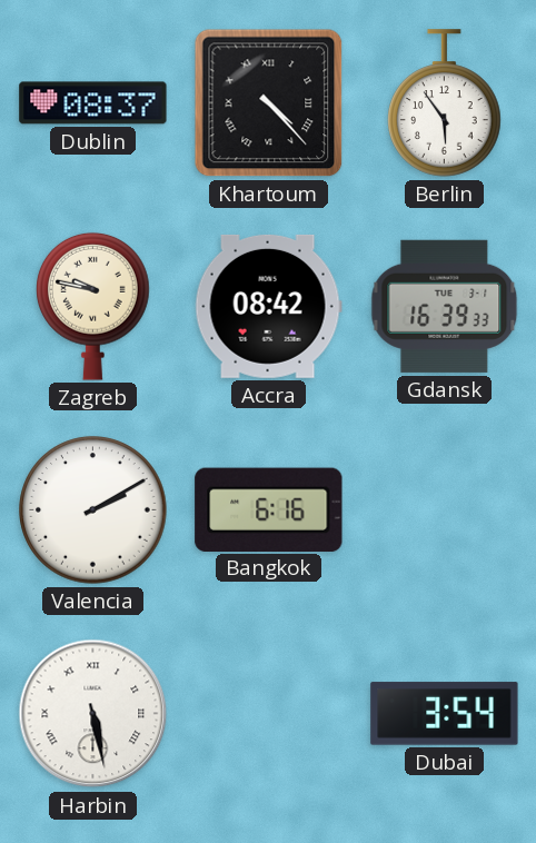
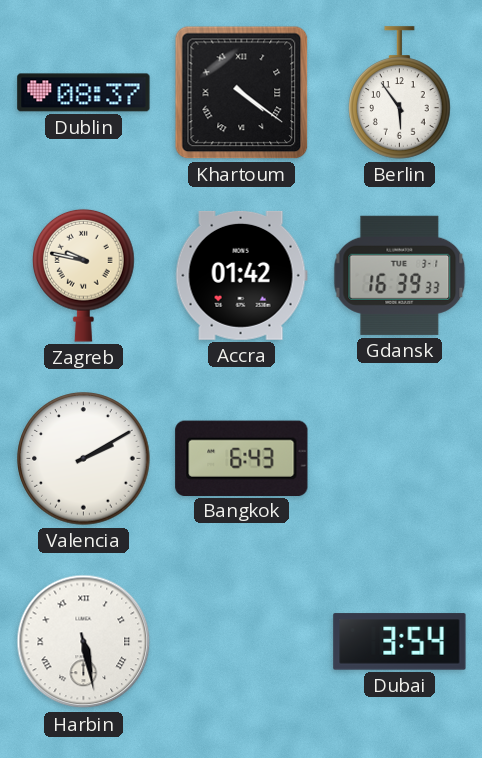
Khartoum: 4:23 -> 4:21
Accra: 08:42 -> 01:42
Bangkok: 6:16 -> 6:43
